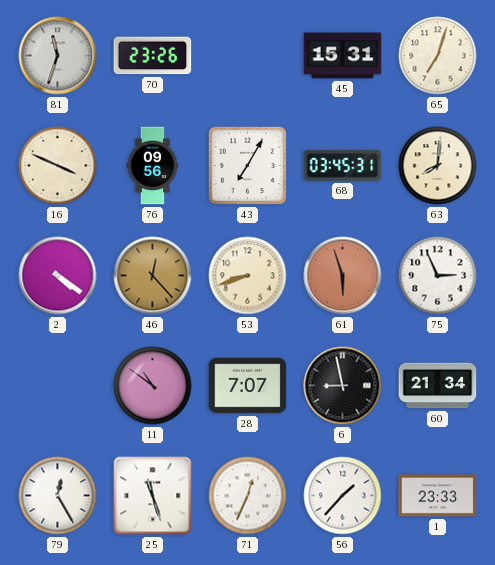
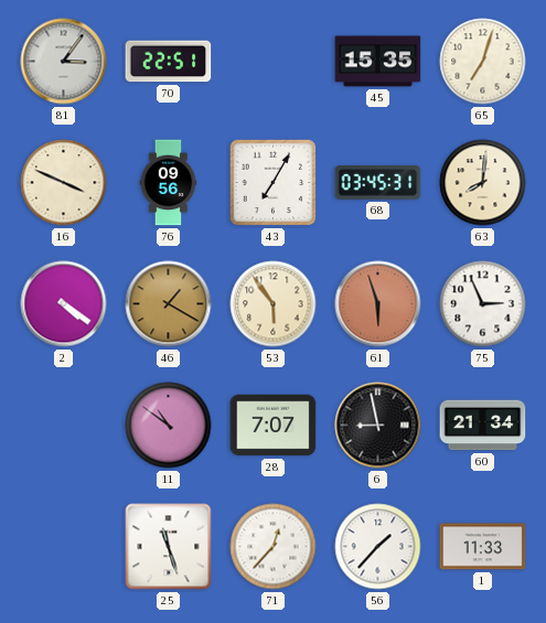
81: 11:33 -> 3:06
70: 23:26 -> 22:51
45: 15:31 -> 15:35
46: 12:23 -> 1:20
53: 8:42 -> 5:54
79: 12:25 -> none
71: 12:34 -> 12:37
1: 23:33 -> 11:33
